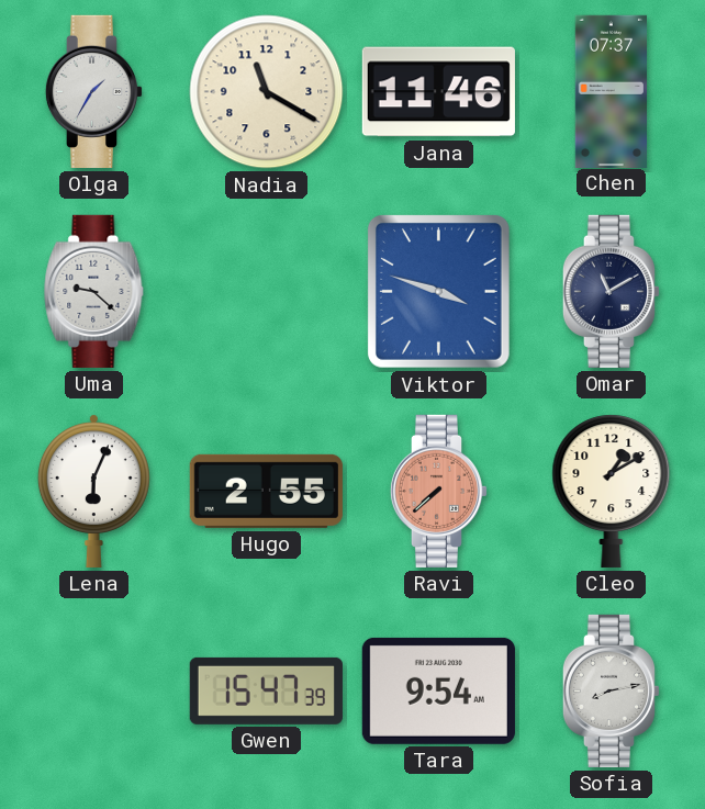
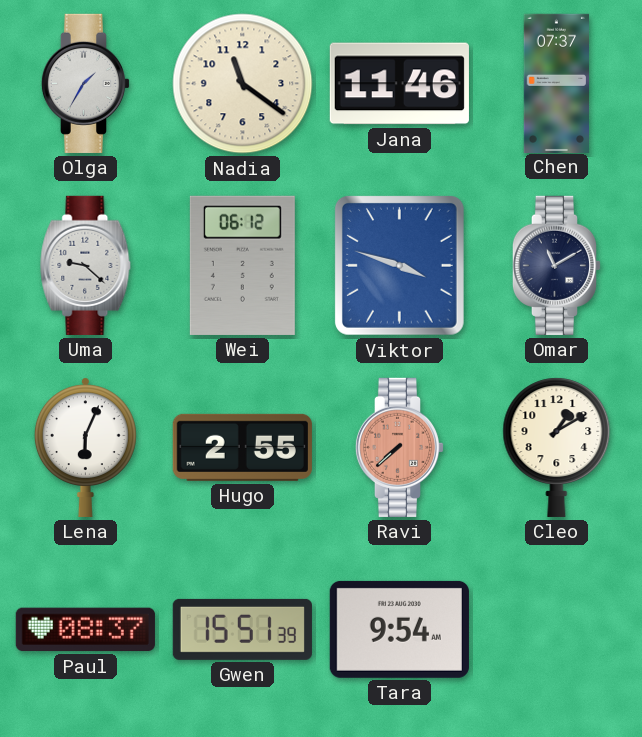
Nadia: 11:20 -> 11:21
Wei: none -> 06:12
Paul: none -> 08:37
Gwen: 15:47 -> 15:51
Sofia: 8:13 -> none
